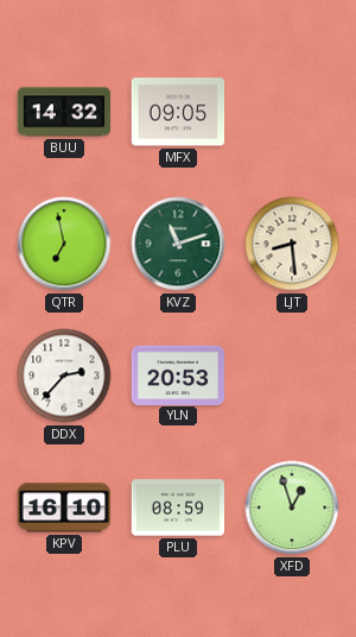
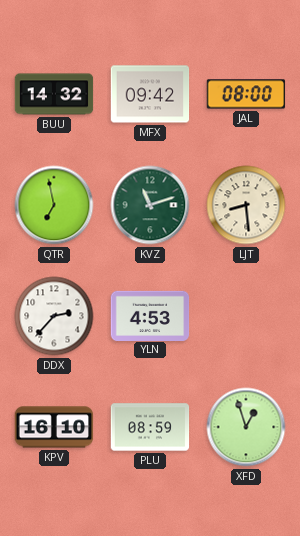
MFX: 09:05 -> 09:42
JAL: none -> 08:00
YLN: 20:53 -> 4:53
